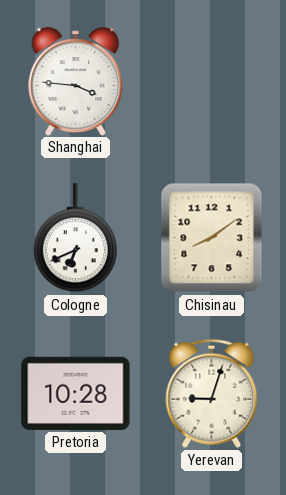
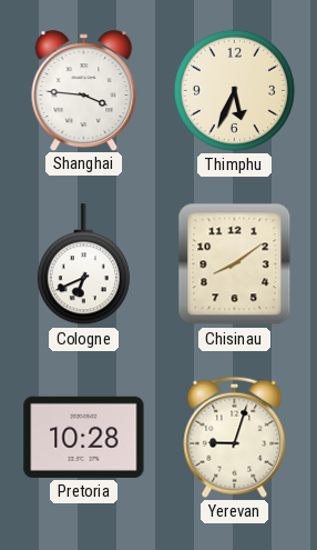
Thimphu: none -> 5:34
